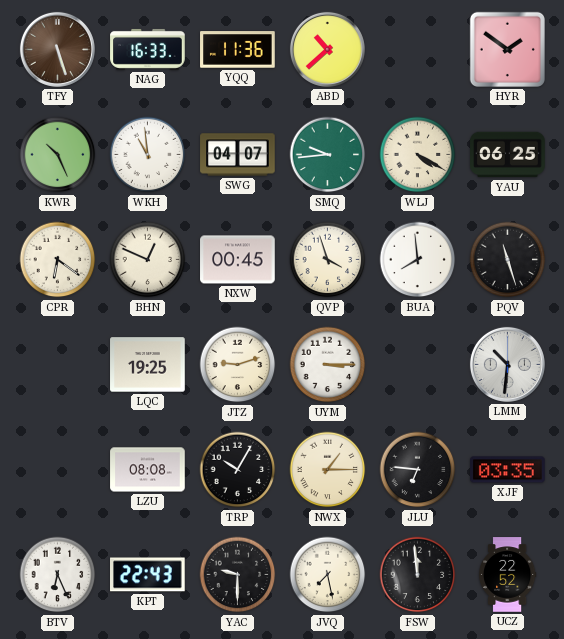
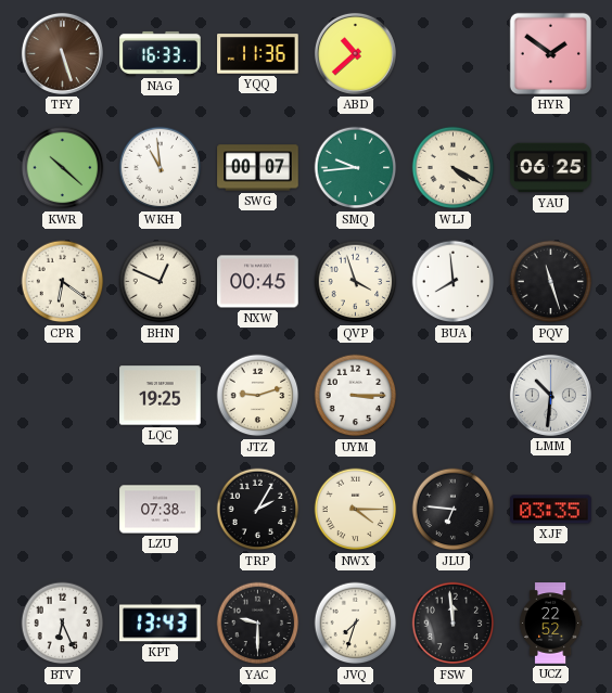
KWR: 10:26 -> 10:22
SWG: 04:07 -> 00:07
LZU: 08:08 -> 07:38
TRP: 10:05 -> 2:05
NWX: 1:15 -> 4:15
KPT: 22:43 -> 13:43
JVQ: 7:28 -> 7:33
